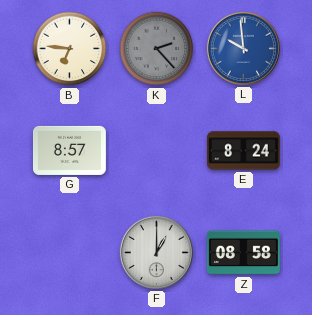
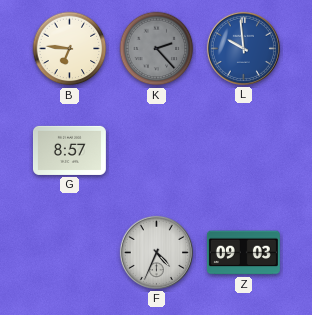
E: 8:24 -> none
F: 1:00 -> 4:34
Z: 08:58 -> 09:03
